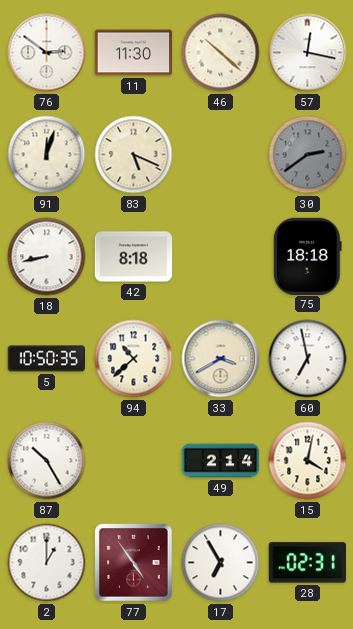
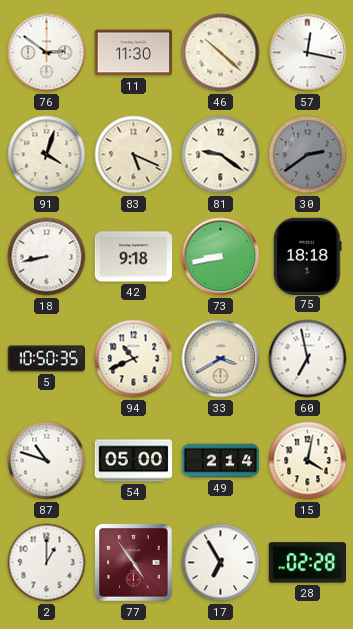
91: 12:03 -> 4:03
81: none -> 9:21
42: 8:18 -> 9:18
73: none -> 8:43
94: 10:38 -> 10:41
87: 10:25 -> 10:48
54: none -> 05:00
28: 02:31 -> 02:28
